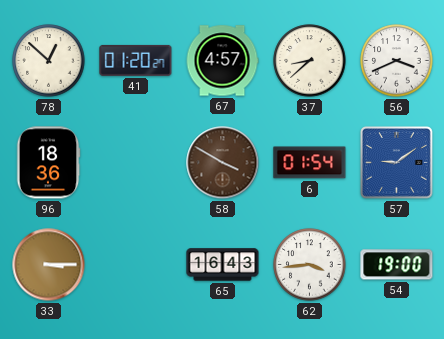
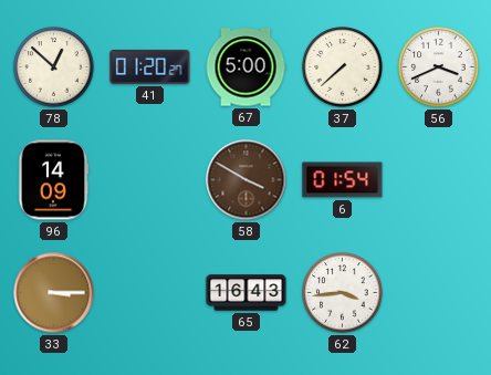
67: 4:57 -> 5:00
37: 8:38 -> 7:38
96: 18:36 -> 14:09
57: 9:09 -> none
54: 19:00 -> none
